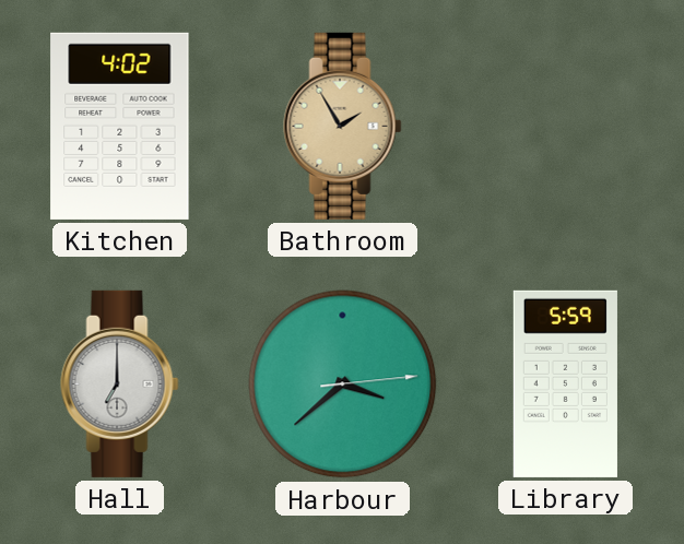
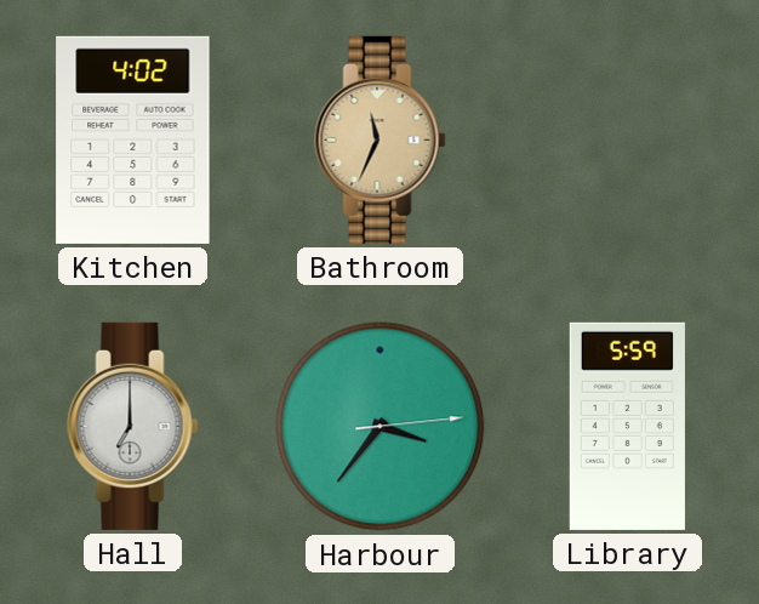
Bathroom: 1:55 -> 11:34
Harbour: 3:38 -> 3:36
